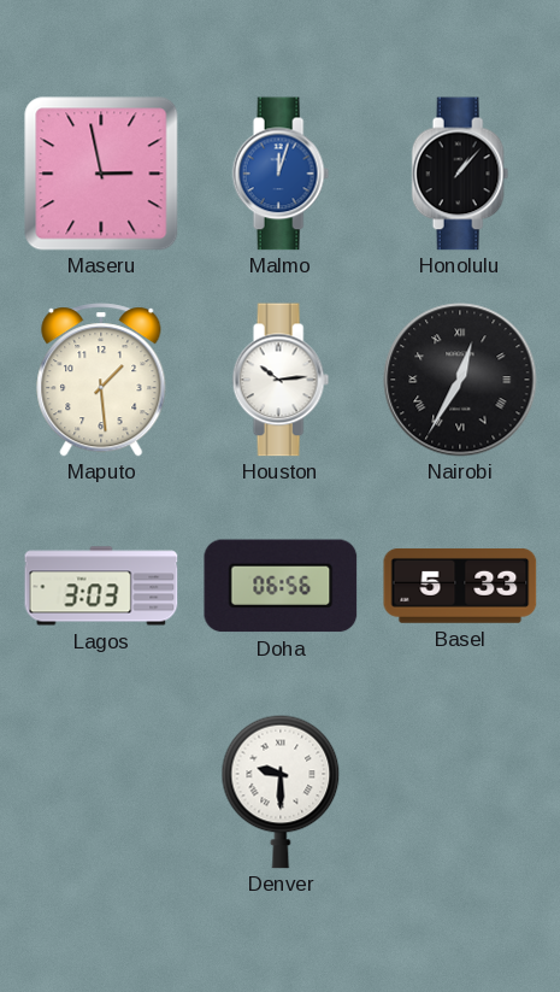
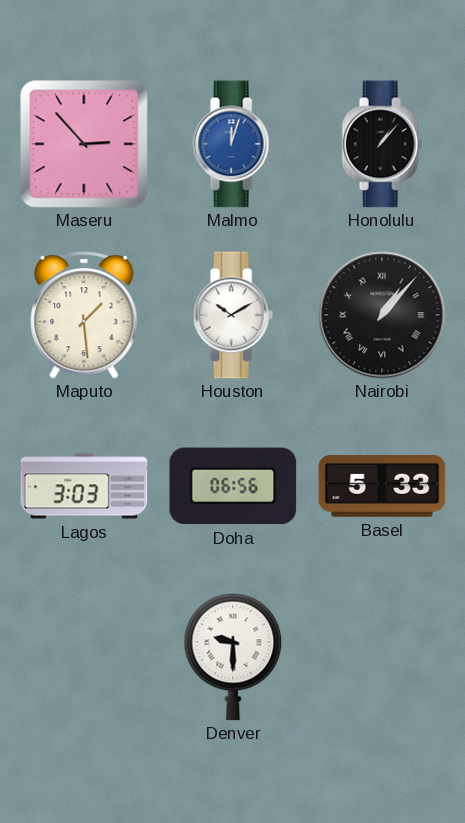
Maseru: 2:58 -> 2:53
Houston: 10:14 -> 10:10
Nairobi: 12:35 -> 1:07
